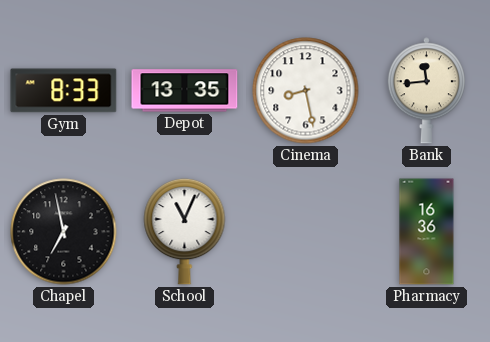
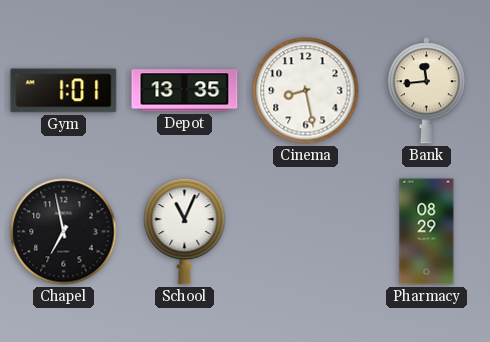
Gym: 8:33 -> 1:01
Pharmacy: 16:36 -> 08:29
